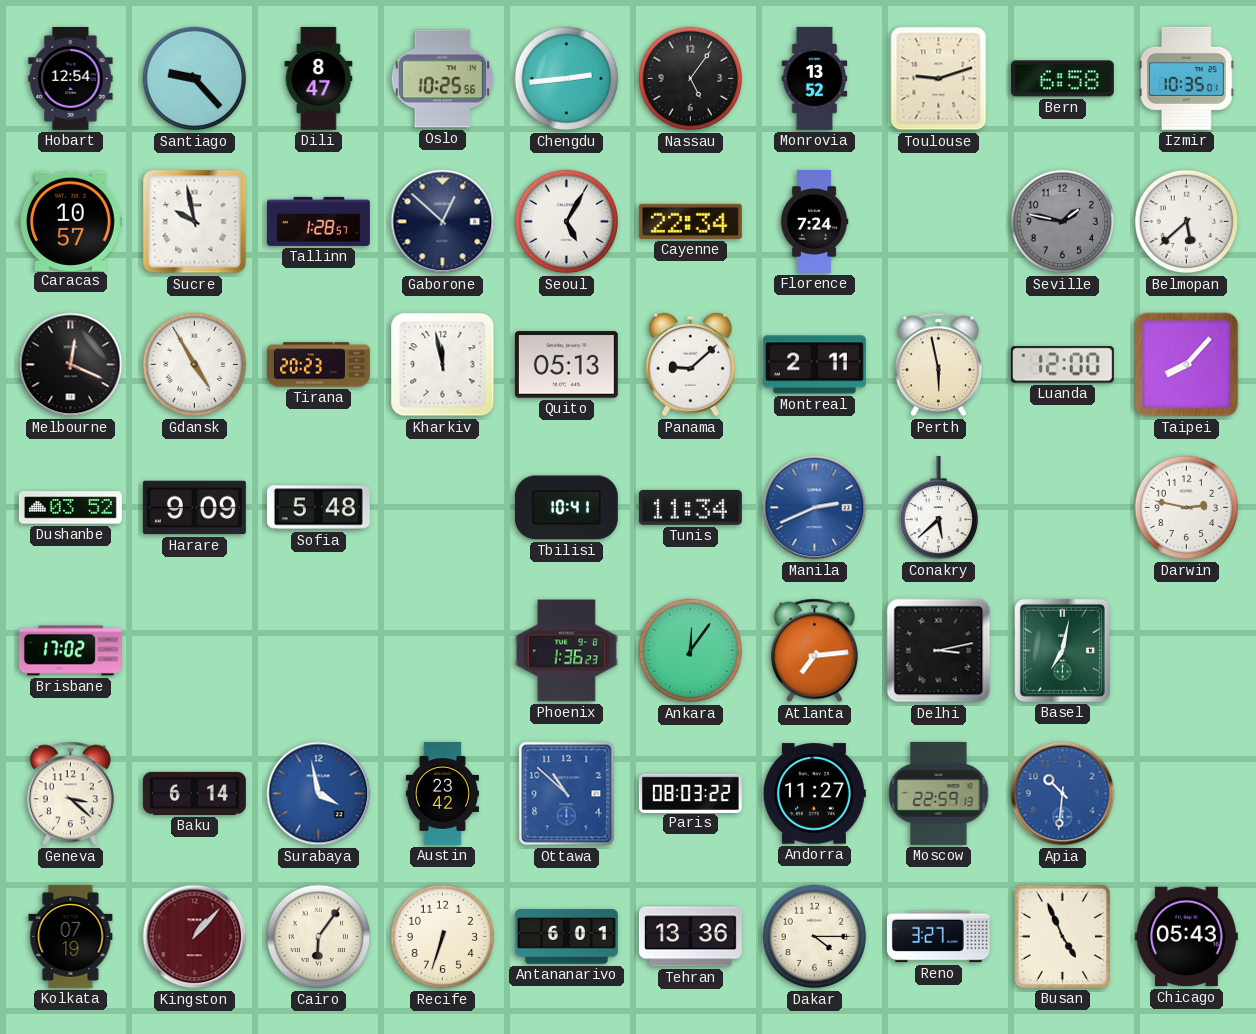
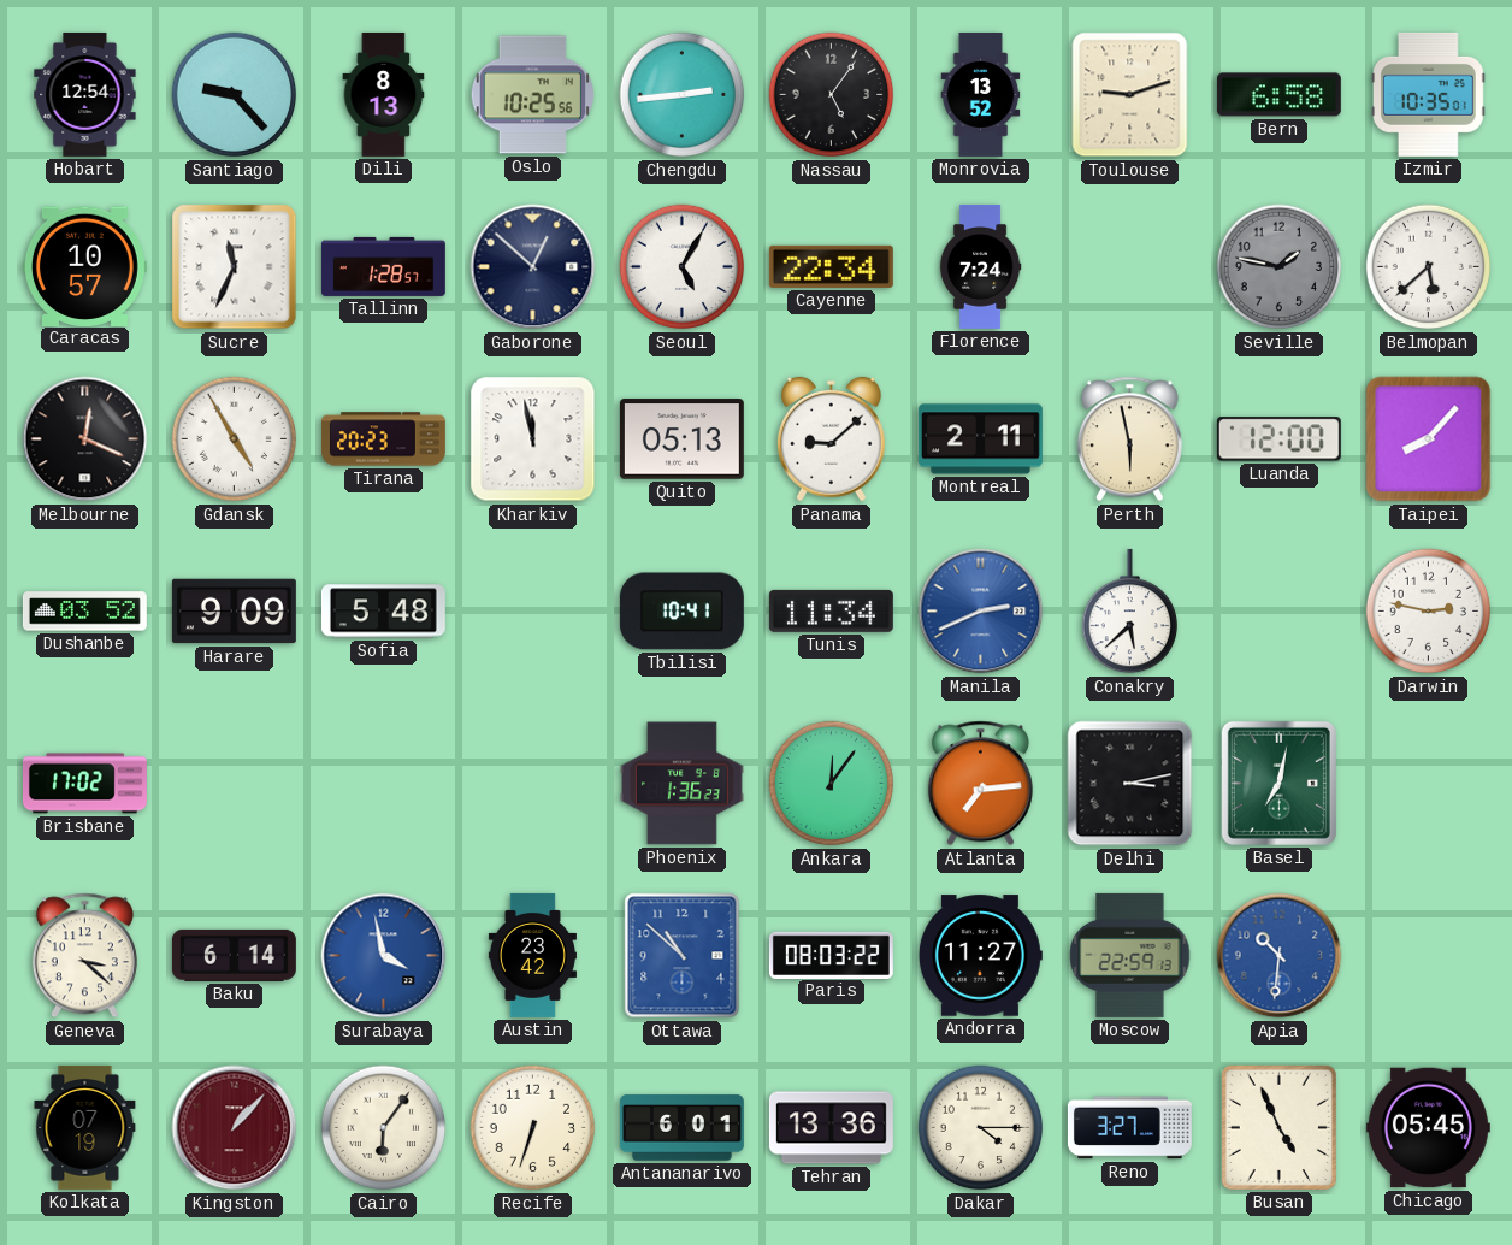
Dili: 8:47 -> 8:13
Sucre: 9:58 -> 11:34
Chicago: 05:43 -> 05:45
